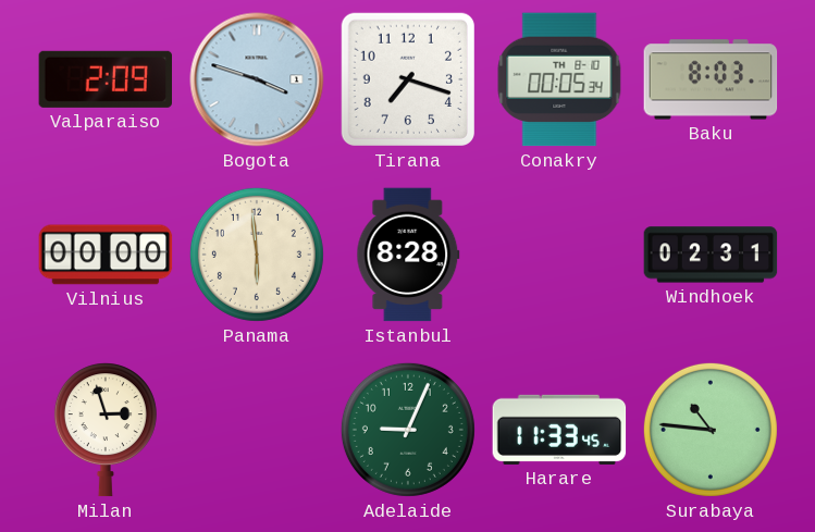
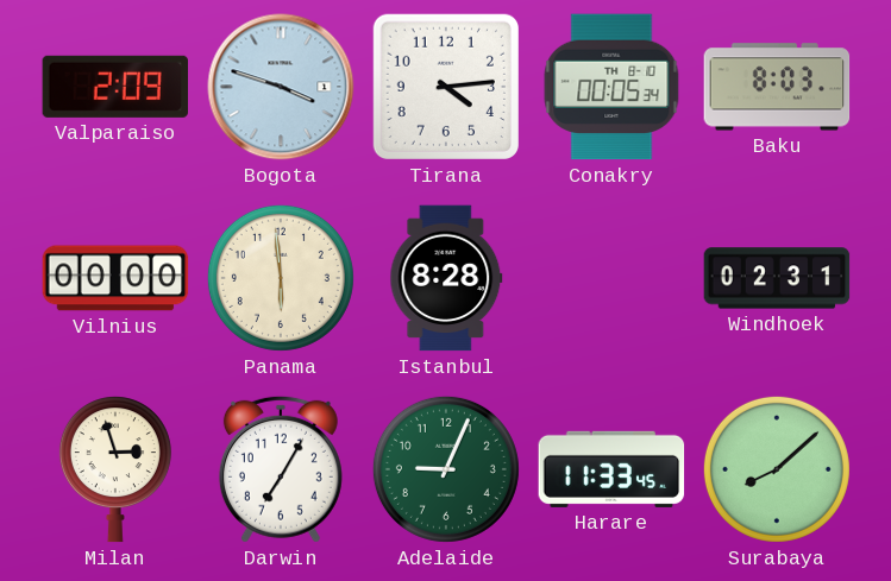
Tirana: 7:18 -> 4:14
Darwin: none -> 7:05
Surabaya: 10:46 -> 8:08
